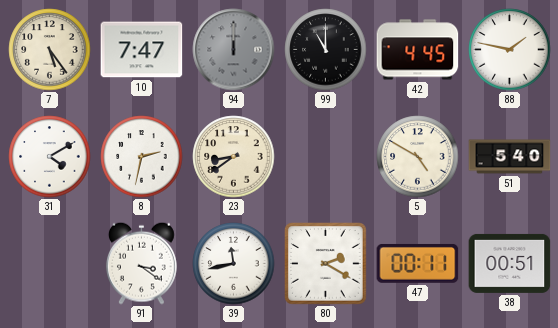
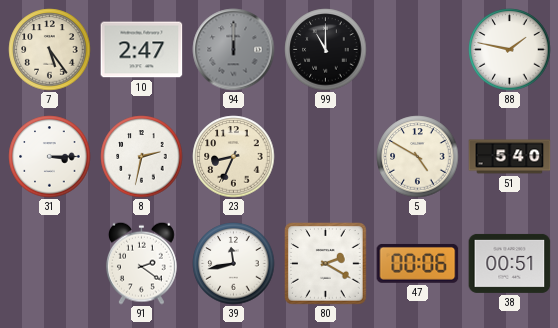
10: 7:47 -> 2:47
42: 4:45 -> none
31: 4:10 -> 3:15
23: 8:39 -> 8:34
91: 3:21 -> 2:21
47: 00:11 -> 00:06
